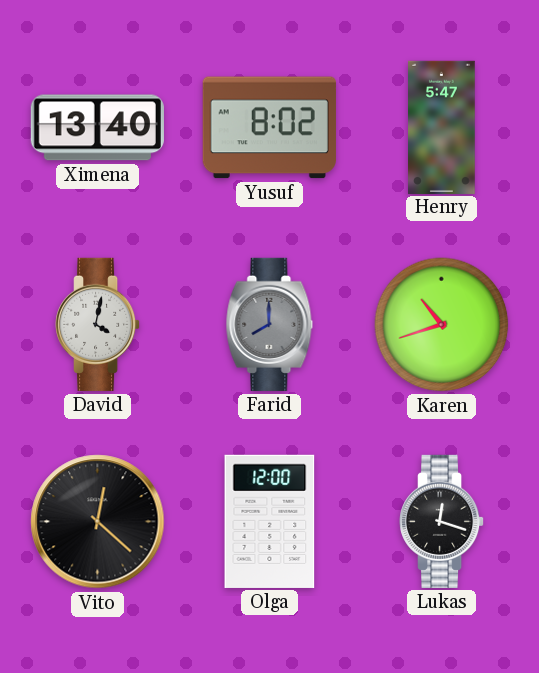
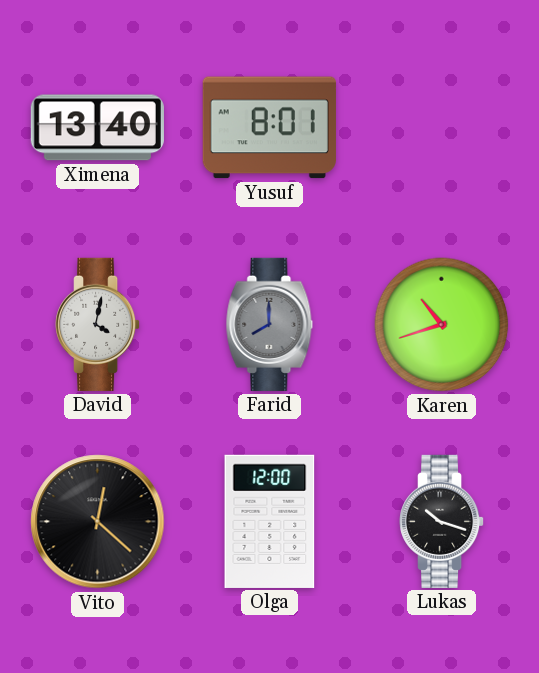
Yusuf: 8:02 -> 8:01
Henry: 5:47 -> none
Lukas: 12:18 -> 10:18
